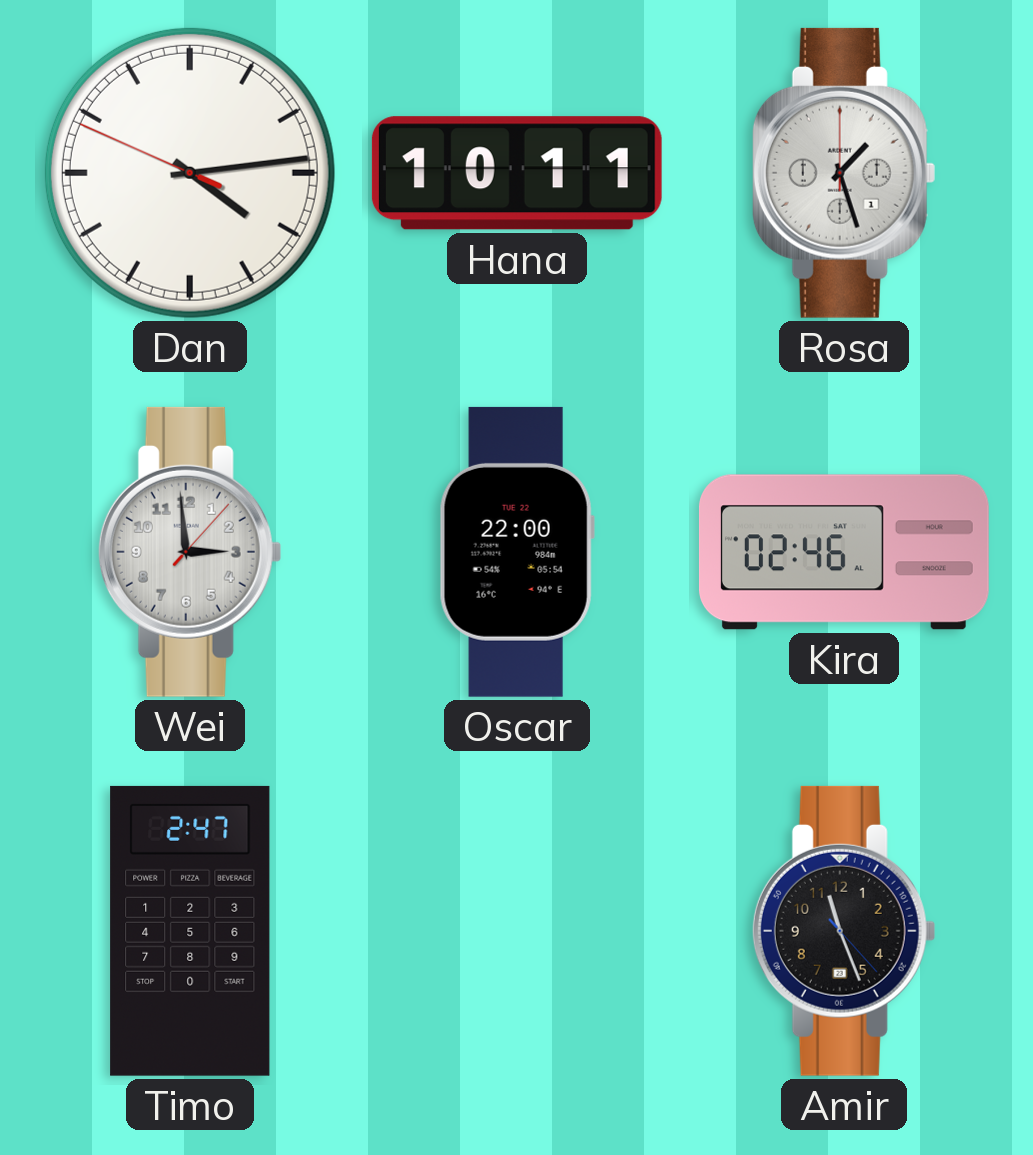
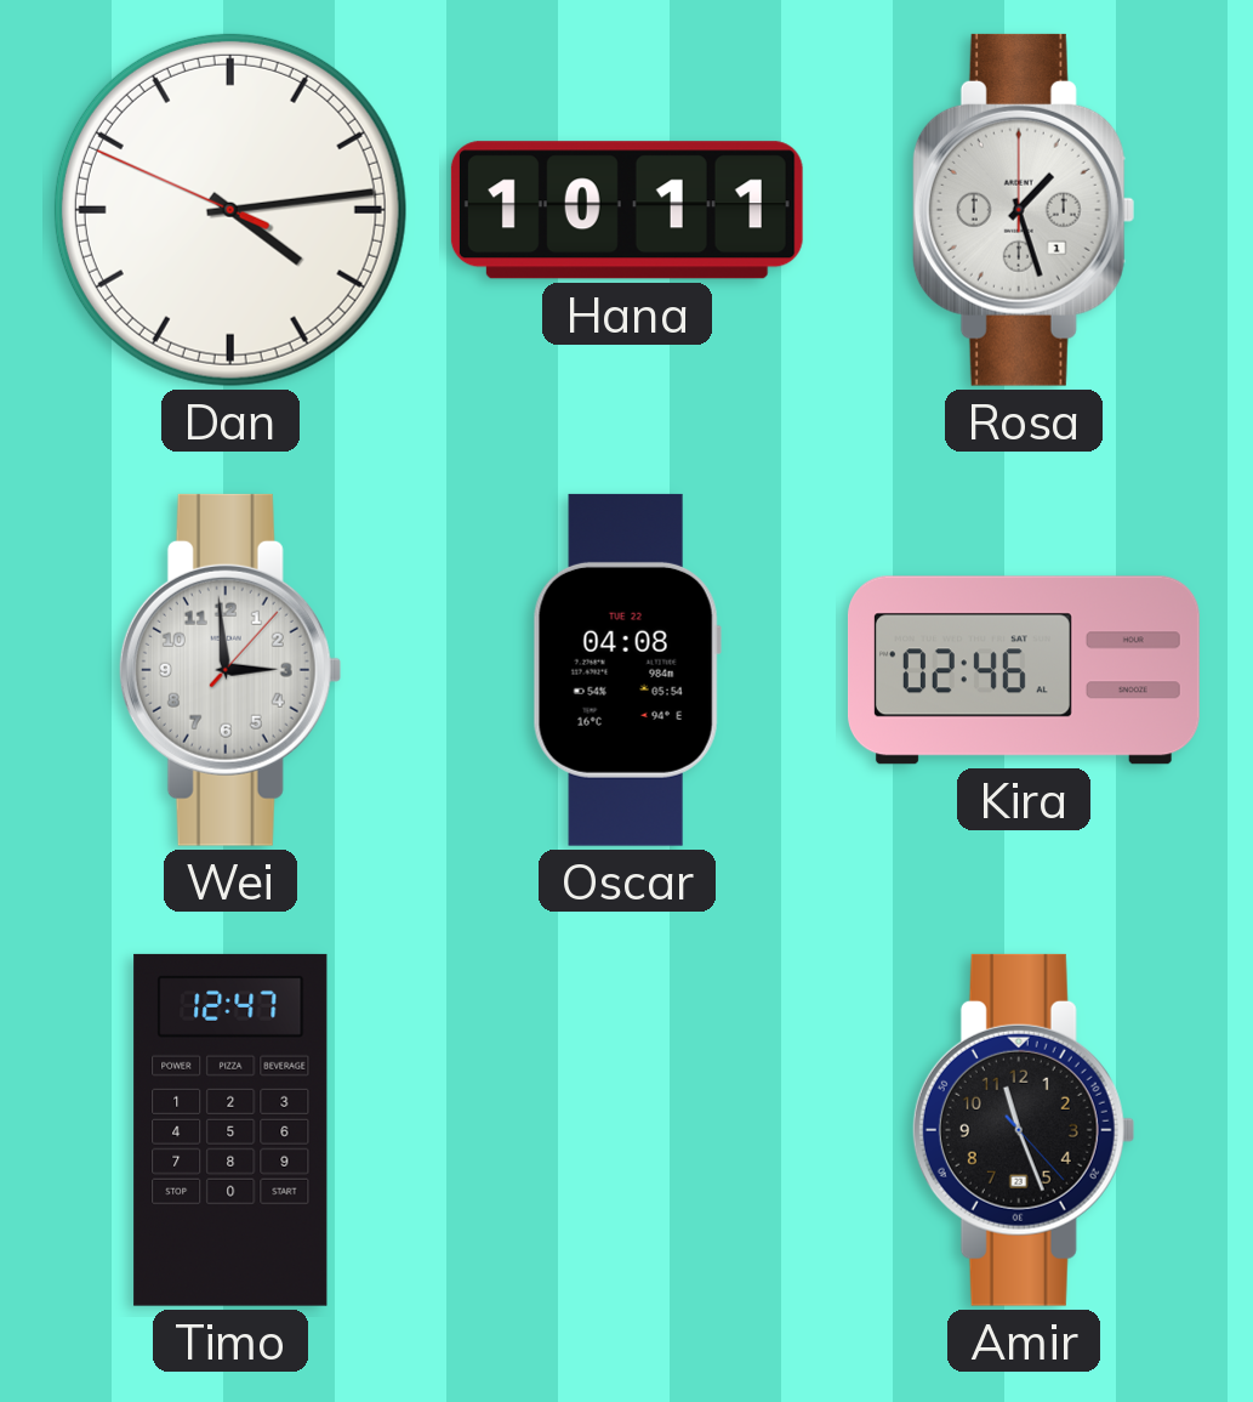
Oscar: 22:00 -> 04:08
Timo: 2:47 -> 12:47
